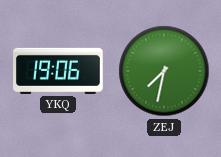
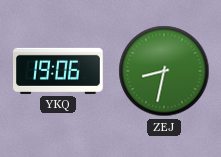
ZEJ: 7:32 -> 8:32
